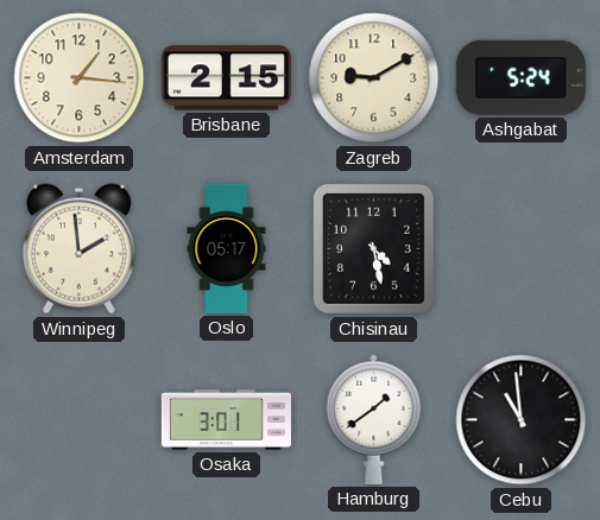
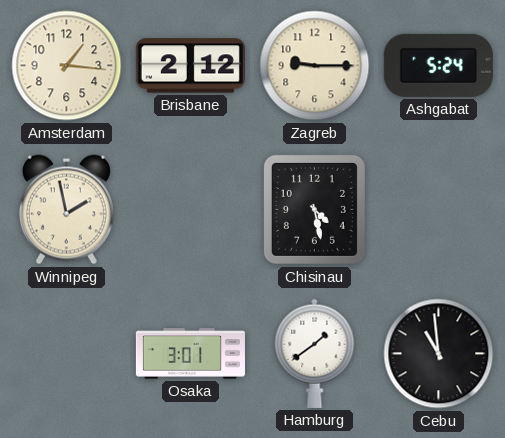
Brisbane: 2:15 -> 2:12
Zagreb: 9:10 -> 9:15
Winnipeg: 1:59 -> 1:58
Oslo: 05:17 -> none
